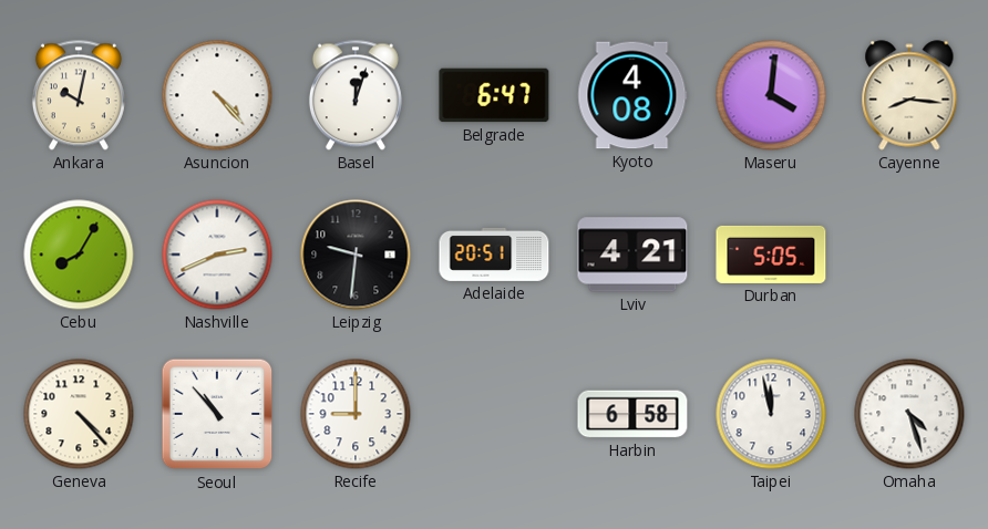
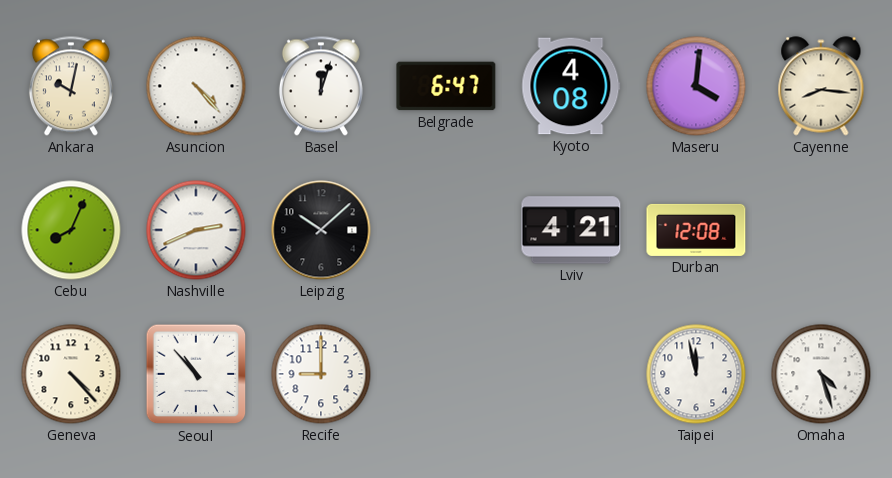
Cebu: 8:05 -> 8:04
Leipzig: 9:31 -> 10:08
Adelaide: 20:51 -> none
Durban: 5:05 -> 12:08
Harbin: 6:58 -> none
